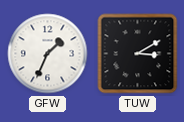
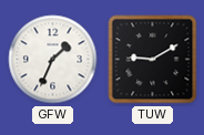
TUW: 3:10 -> 9:10
